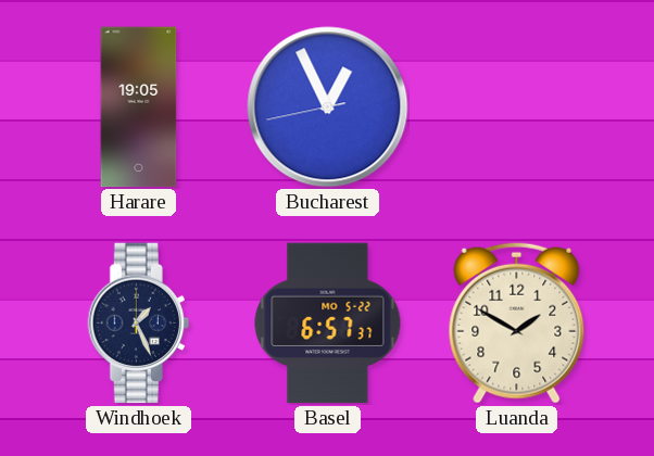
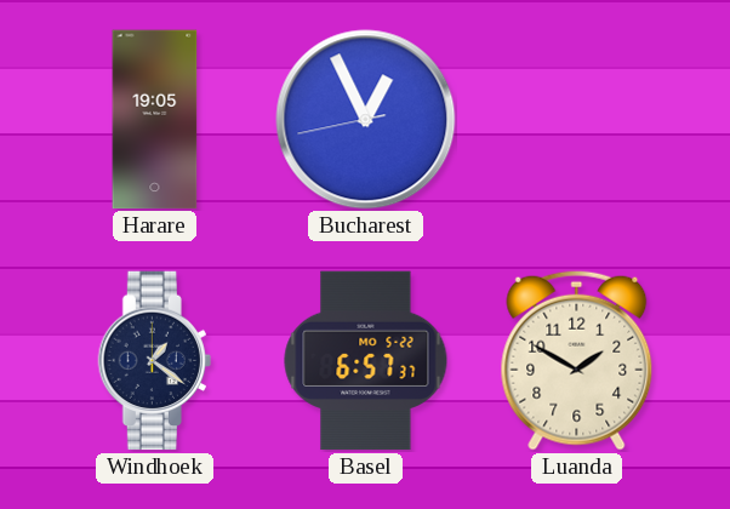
Windhoek: 1:26 -> 1:21
